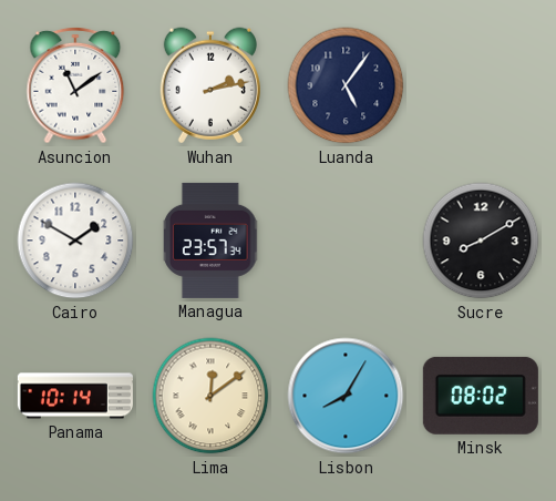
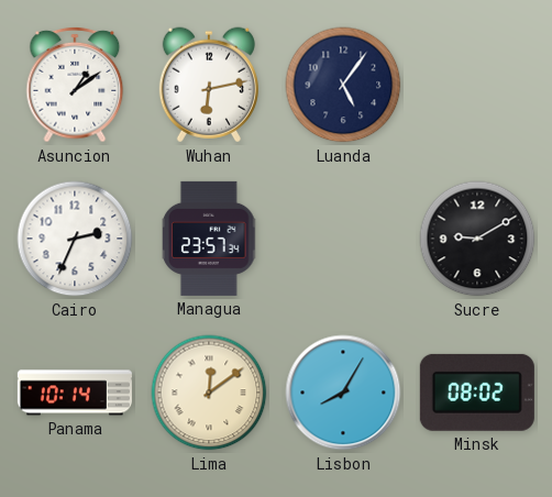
Asuncion: 11:09 -> 1:09
Wuhan: 2:13 -> 6:13
Cairo: 1:50 -> 2:34
Sucre: 8:10 -> 9:10
